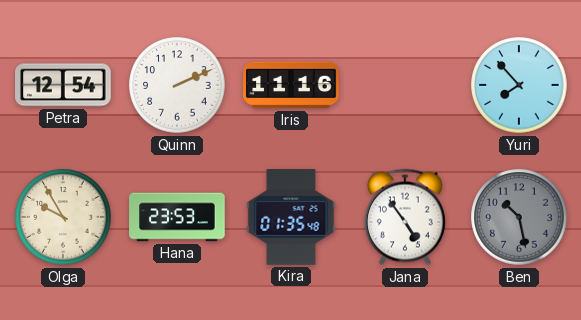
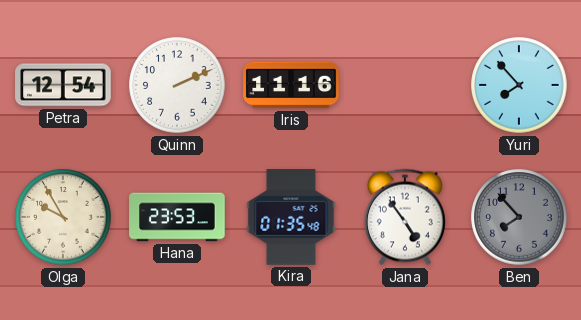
Ben: 10:28 -> 7:53
